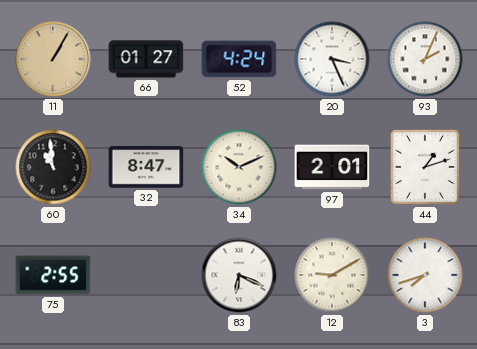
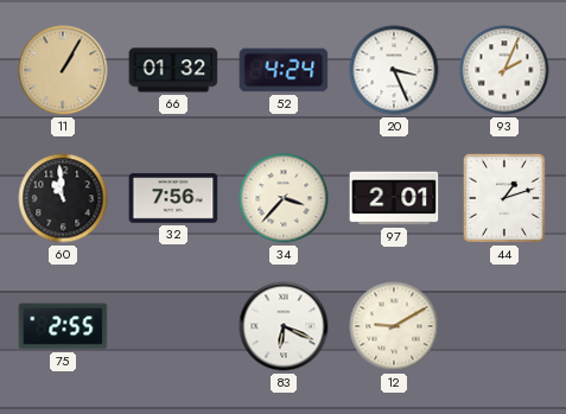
66: 01:27 -> 01:32
32: 8:47 -> 7:56
34: 10:11 -> 3:37
3: 7:42 -> none
